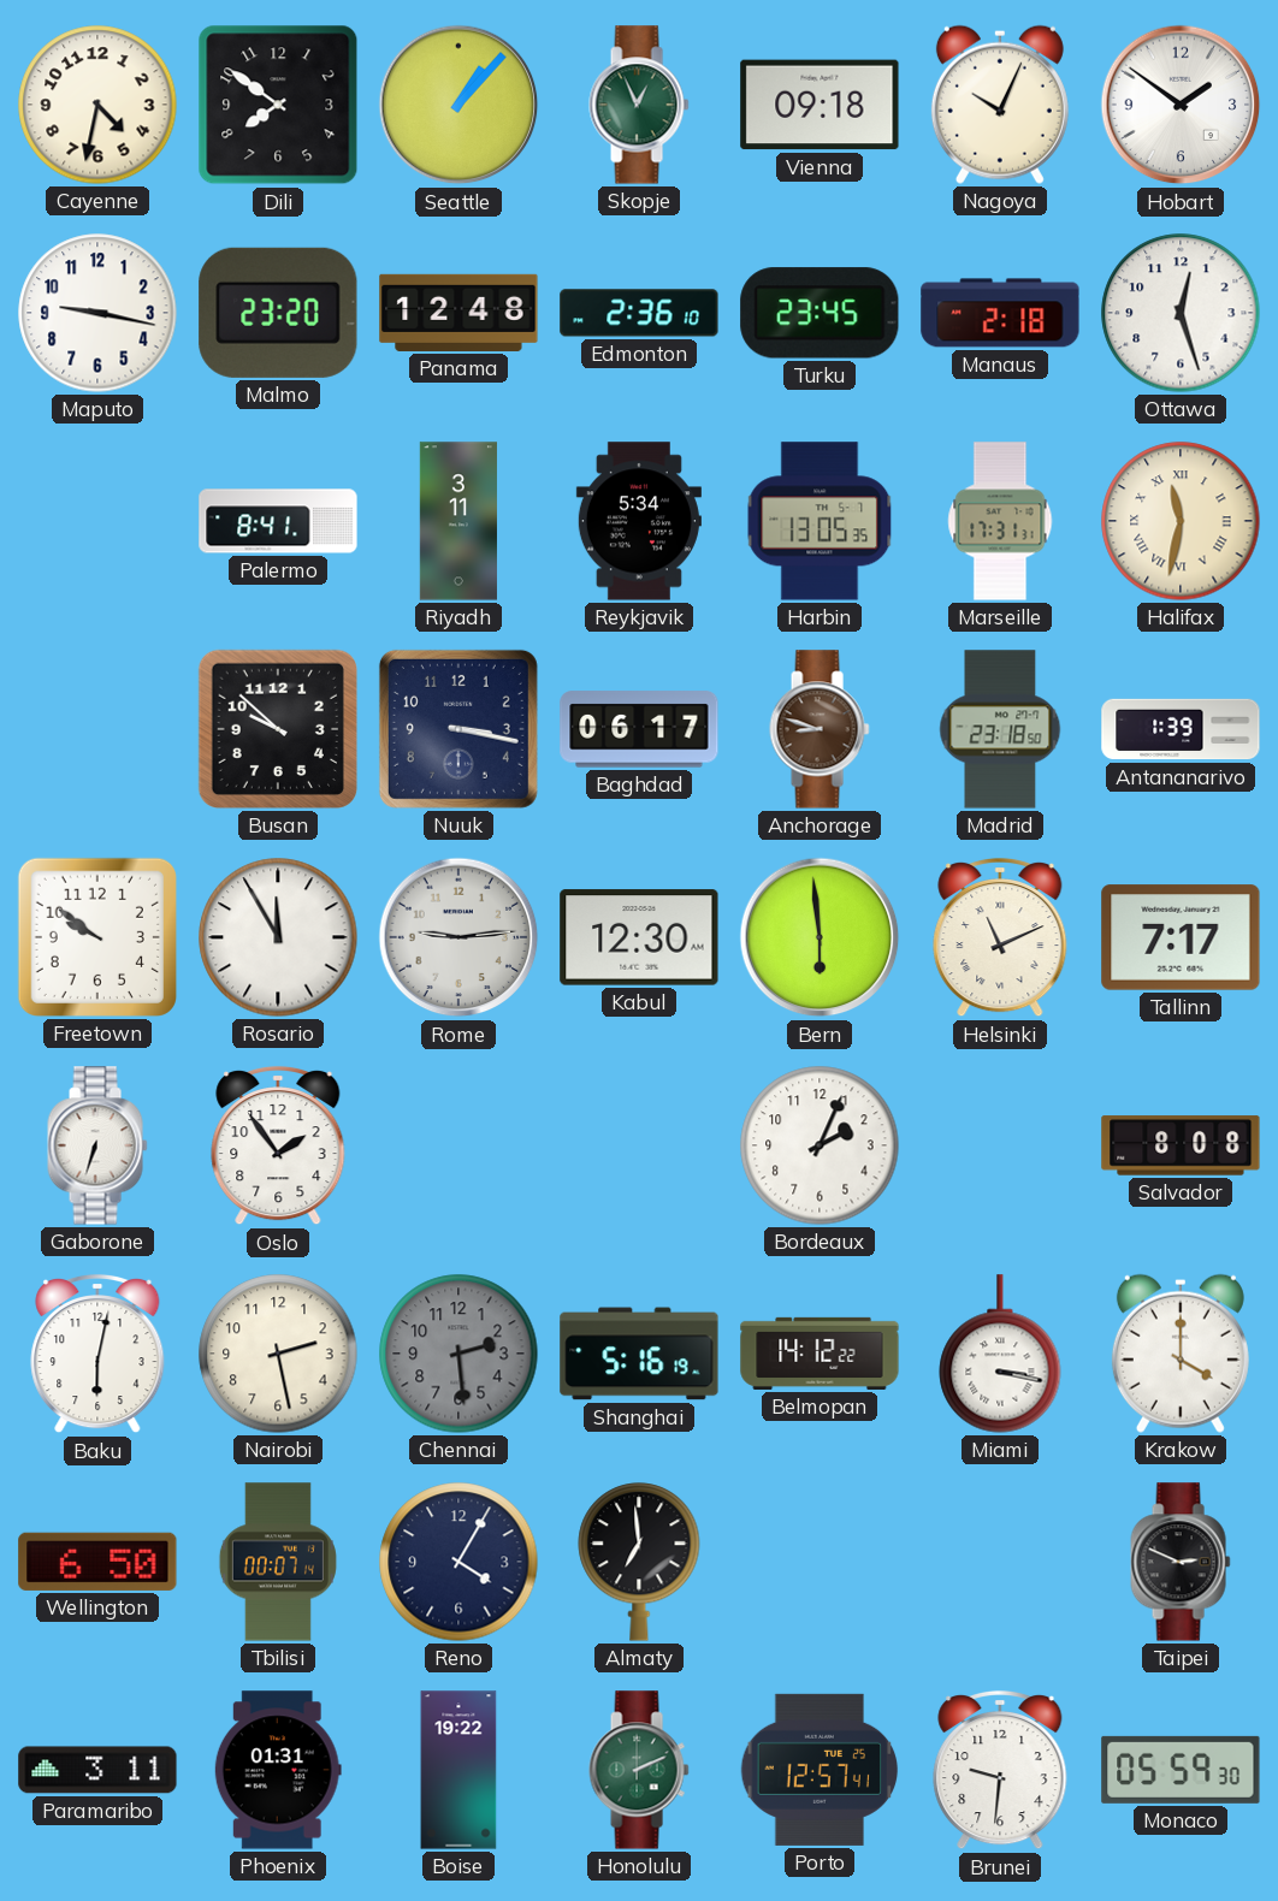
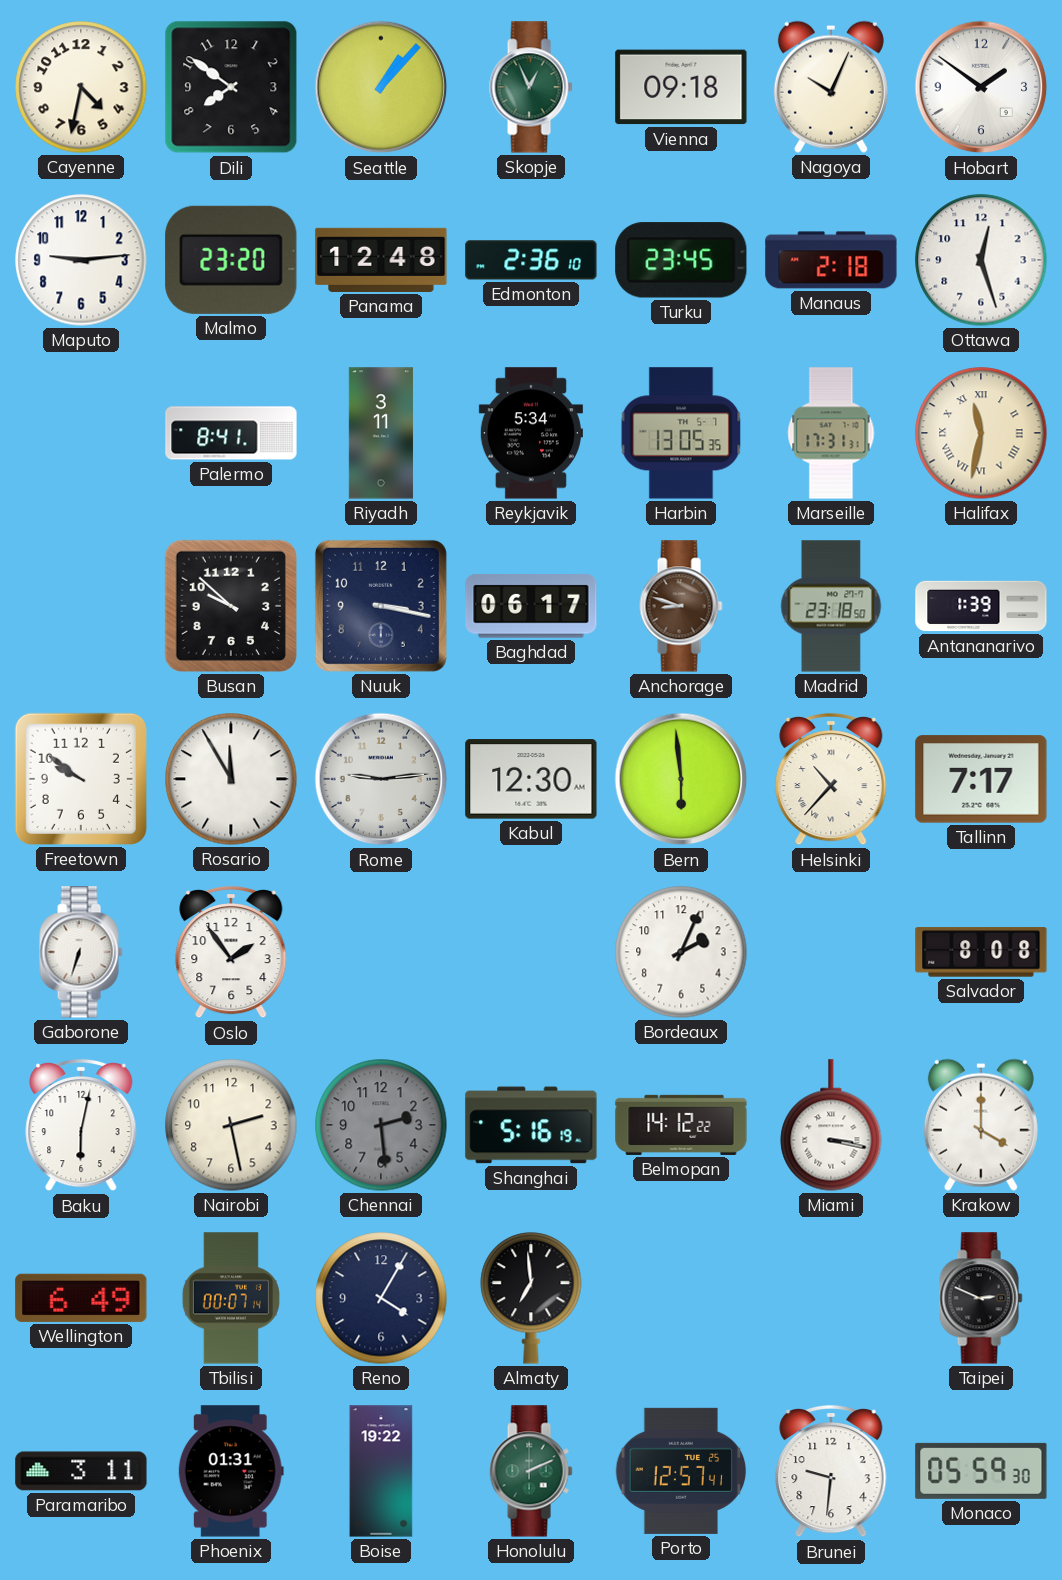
Maputo: 9:17 -> 9:14
Helsinki: 11:11 -> 10:37
Wellington: 6:50 -> 6:49
